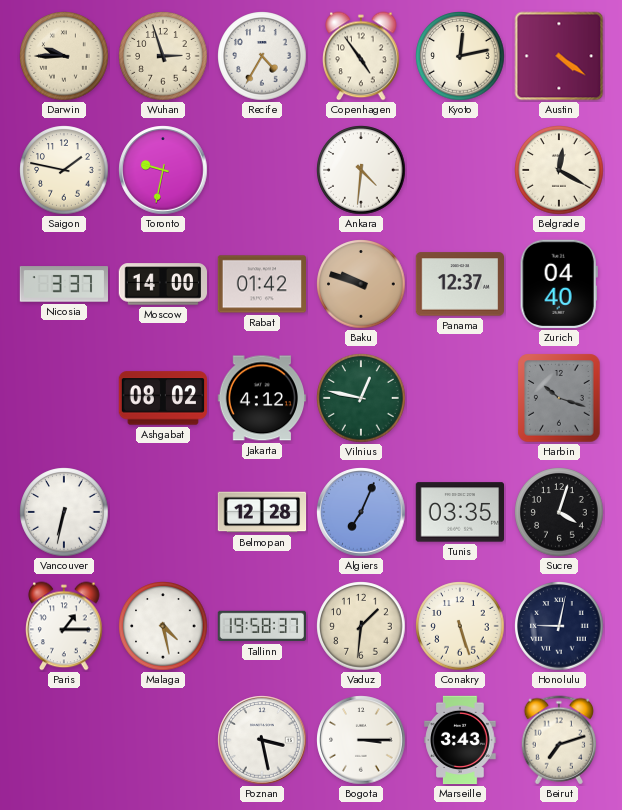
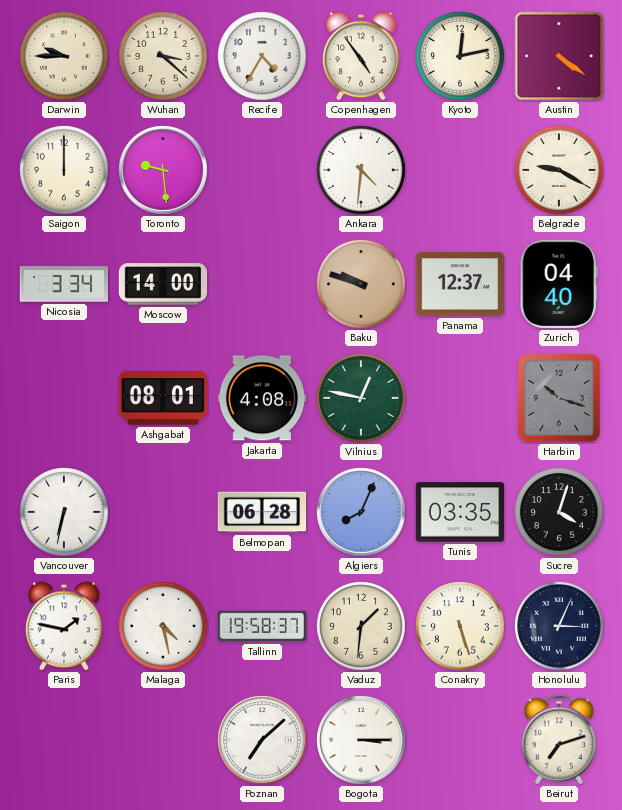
Wuhan: 2:57 -> 3:22
Saigon: 1:47 -> 12:00
Toronto: 9:32 -> 9:29
Belgrade: 12:20 -> 9:20
Nicosia: 3:37 -> 3:34
Rabat: 01:42 -> none
Ashgabat: 08:02 -> 08:01
Jakarta: 4:12 -> 4:08
Belmopan: 12:28 -> 06:28
Algiers: 7:04 -> 8:04
Paris: 1:15 -> 1:47
Honolulu: 9:02 -> 3:04
Poznan: 3:28 -> 7:08
Marseille: 3:43 -> none
